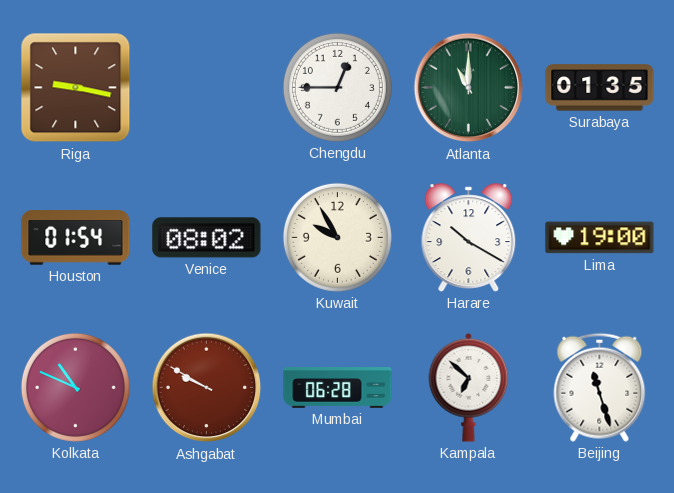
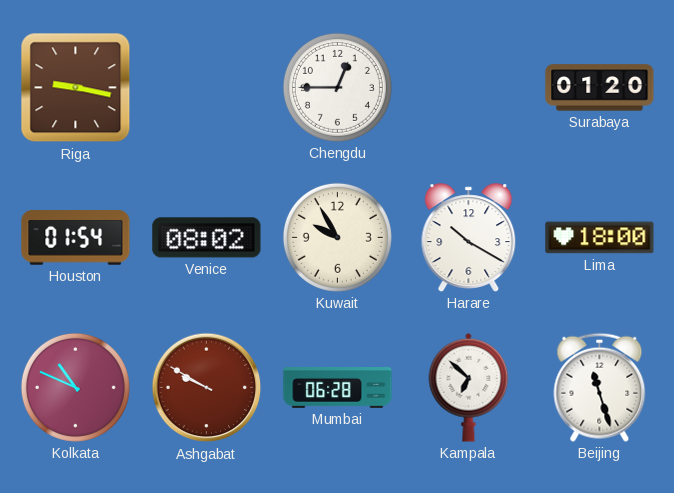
Atlanta: 11:00 -> none
Surabaya: 01:35 -> 01:20
Lima: 19:00 -> 18:00
